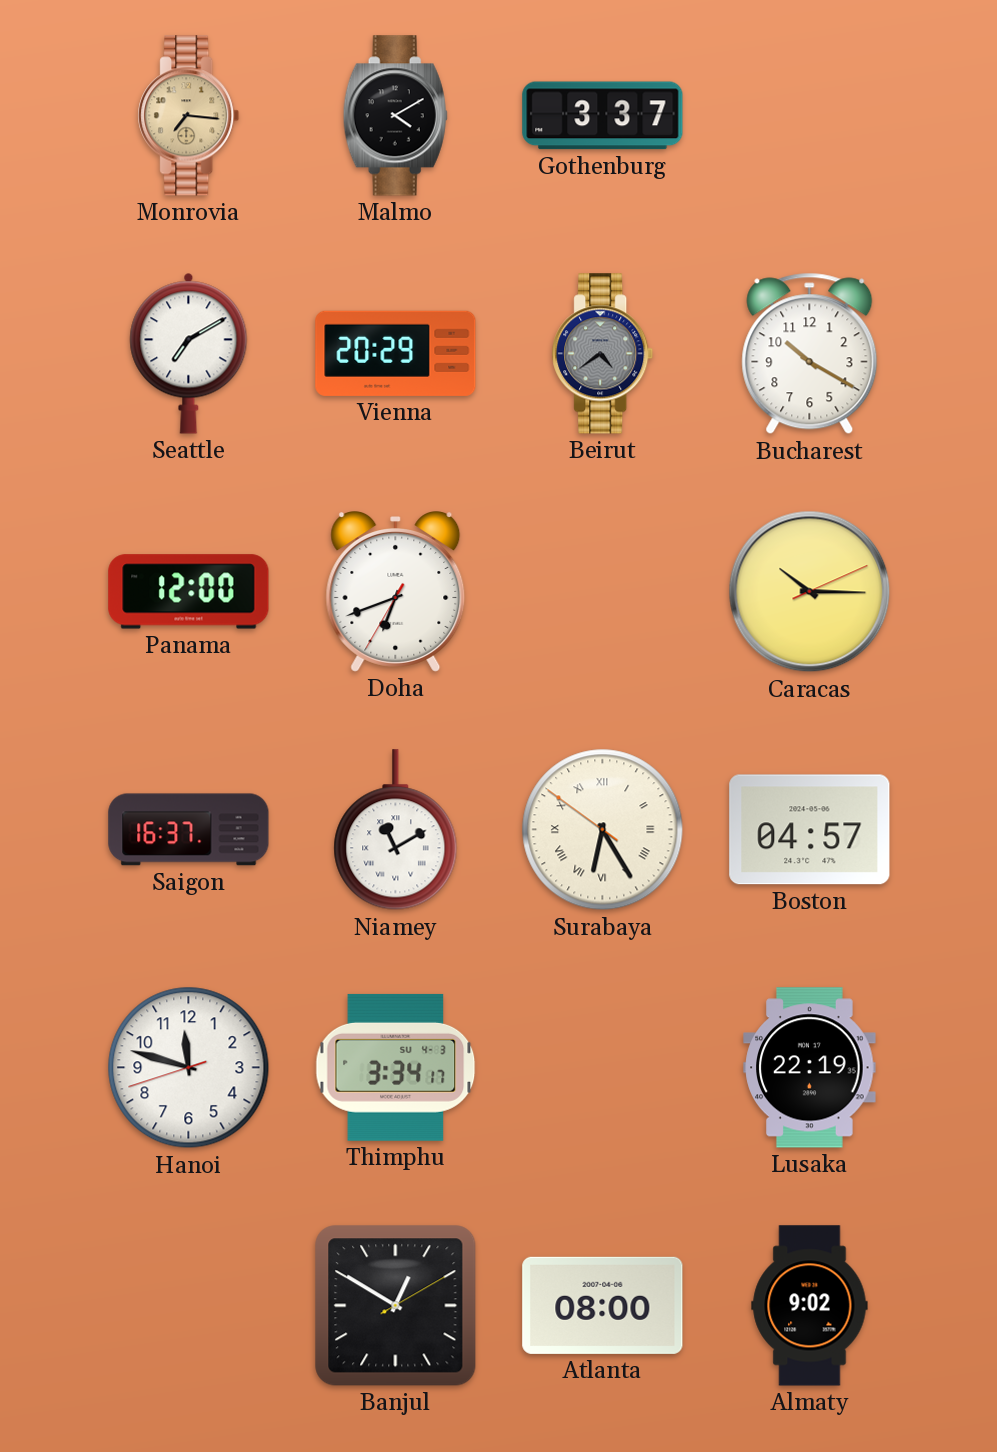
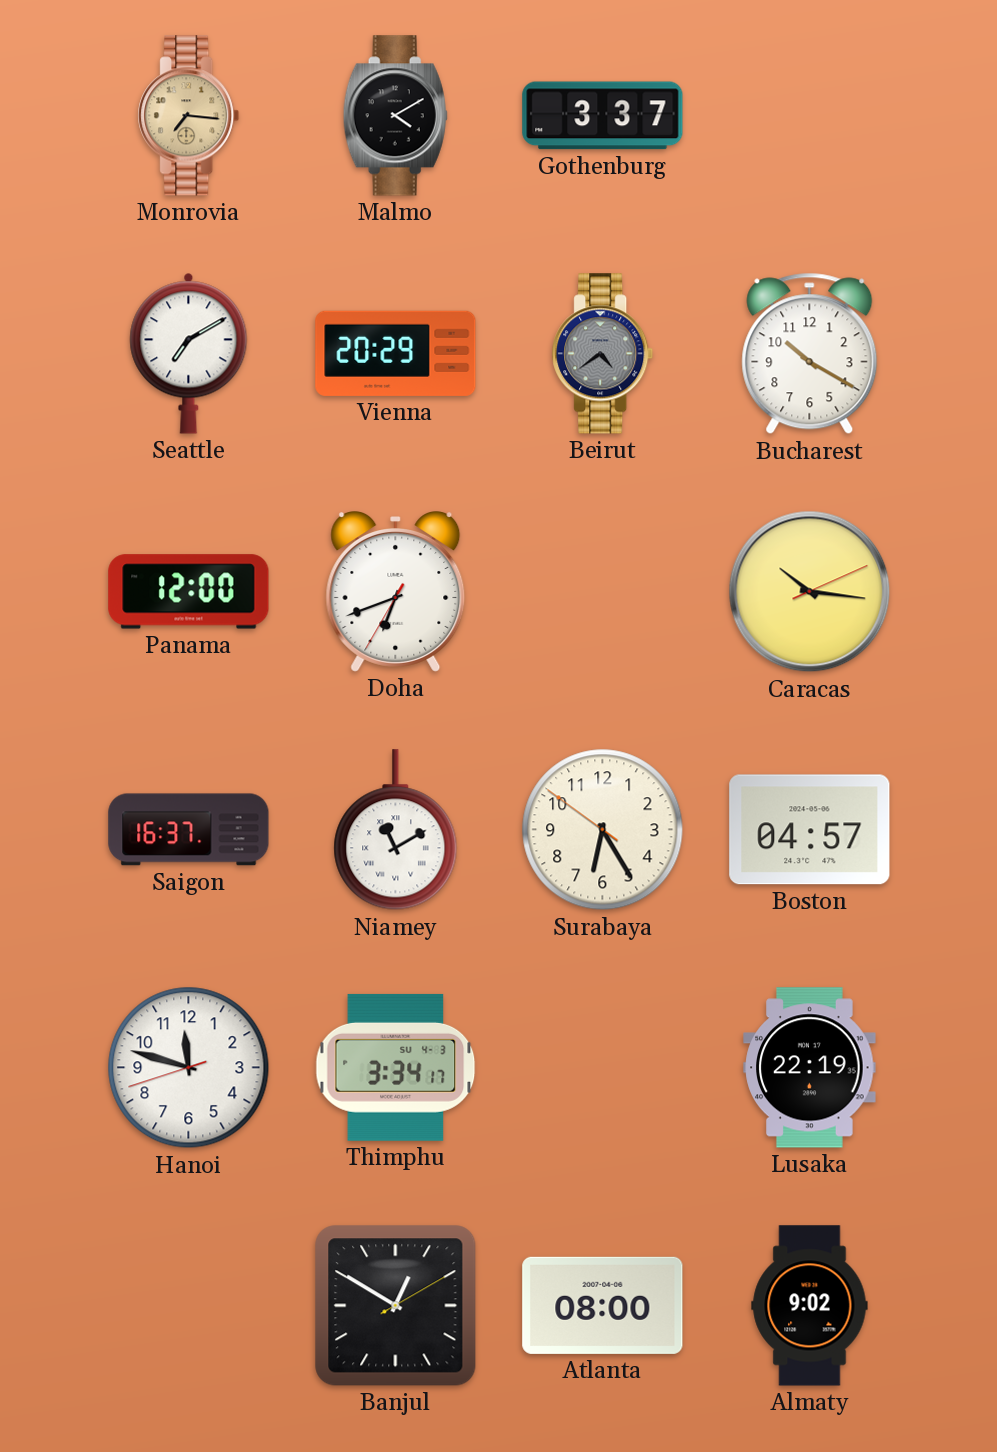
Caracas: 10:15 -> 10:16
Surabaya numerals: Roman -> Arabic
